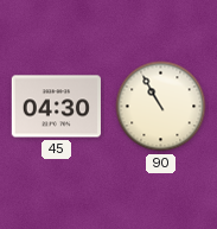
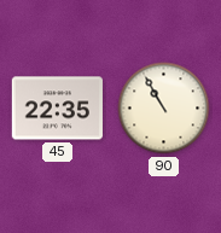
45: 04:30 -> 22:35
